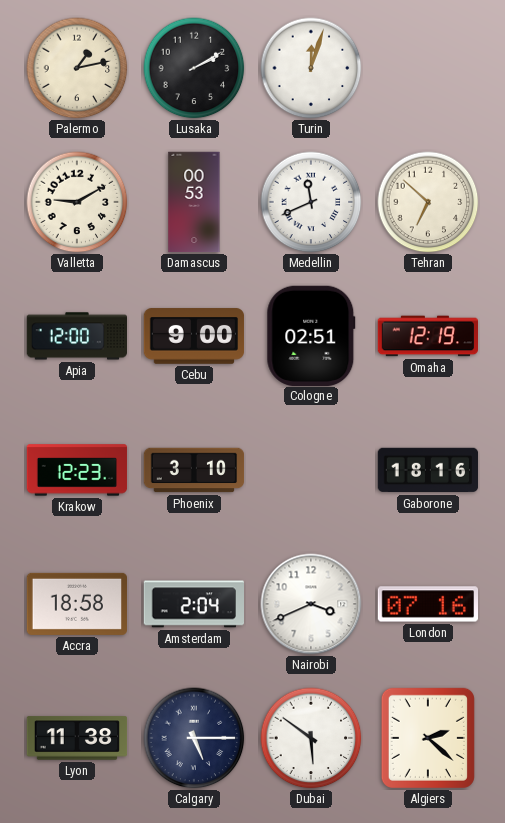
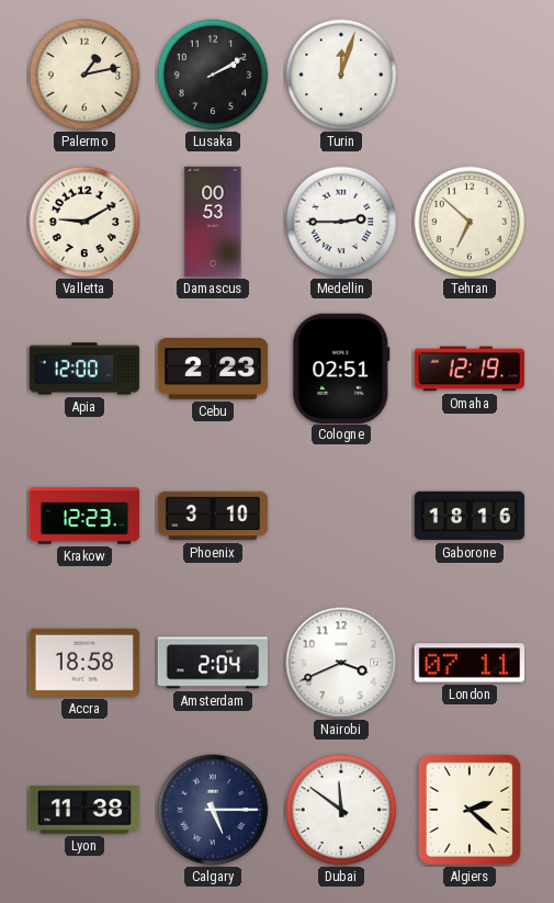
Medellin: 11:41 -> 2:45
Cebu: 9:00 -> 2:23
London: 07:16 -> 07:11
Dubai: 5:51 -> 11:51
